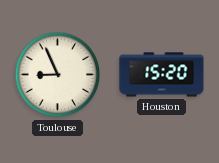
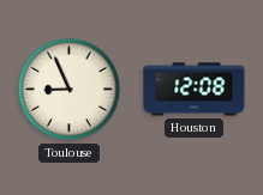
Houston: 15:20 -> 12:08
